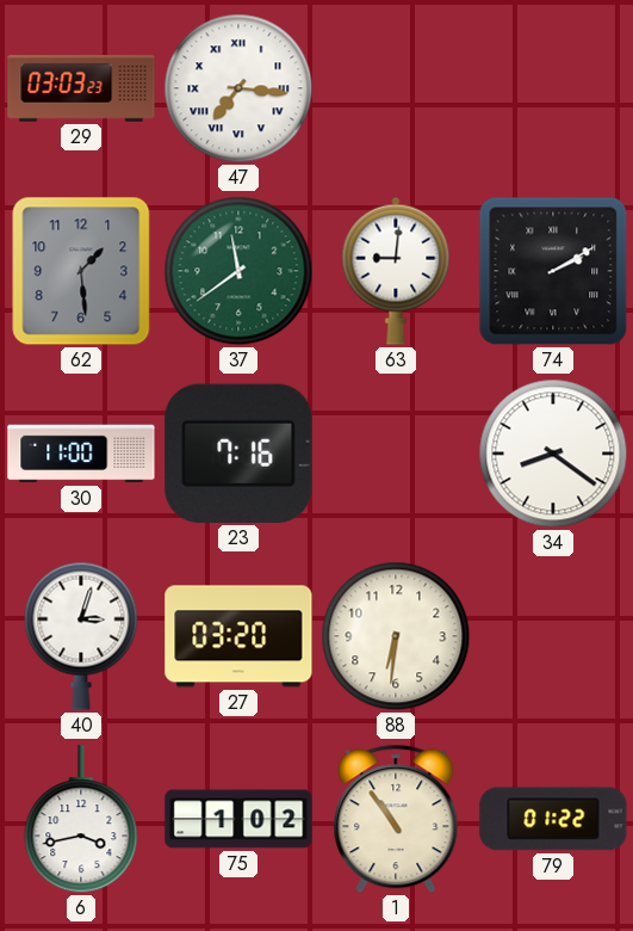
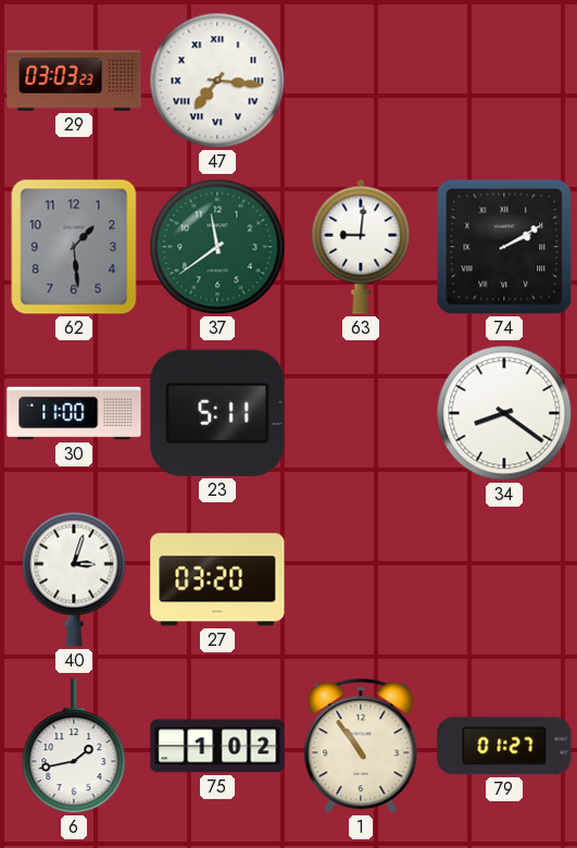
23: 7:16 -> 5:11
88: 6:31 -> none
6: 3:43 -> 1:43
79: 01:22 -> 01:27
